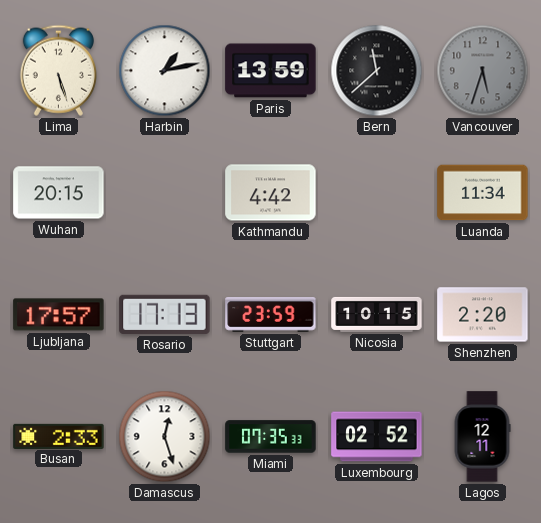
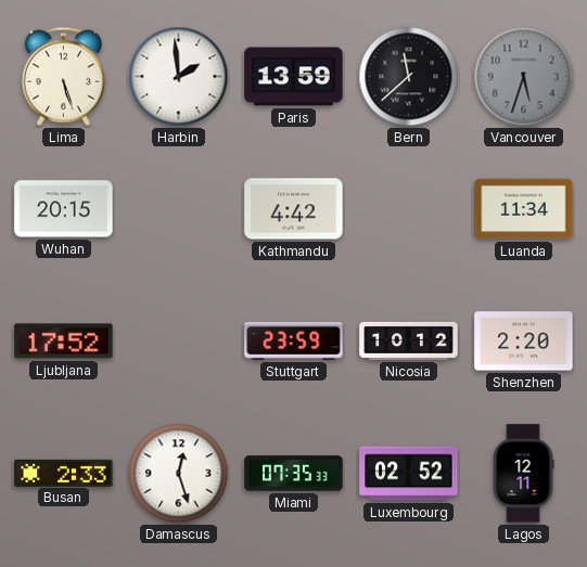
Harbin: 1:13 -> 1:59
Ljubljana: 17:57 -> 17:52
Rosario: 17:13 -> none
Nicosia: 10:15 -> 10:12
